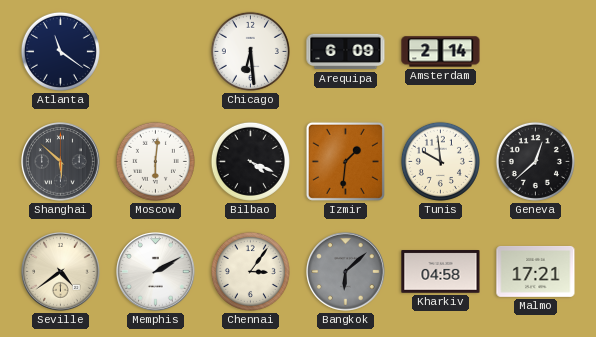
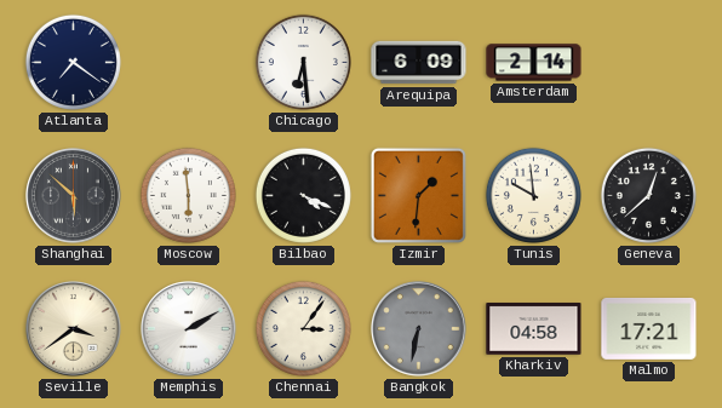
Atlanta: 11:21 -> 7:21
Moscow: 6:01 -> 5:59
Seville: 4:39 -> 3:39
Bangkok: 6:08 -> 6:32
